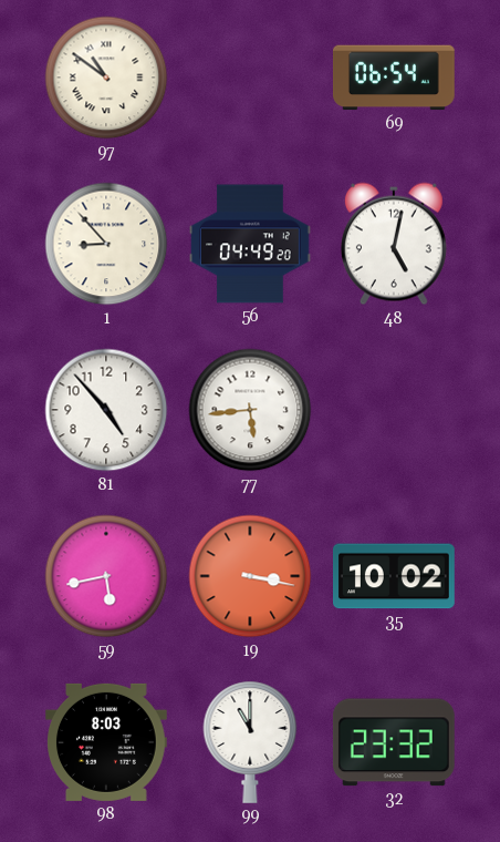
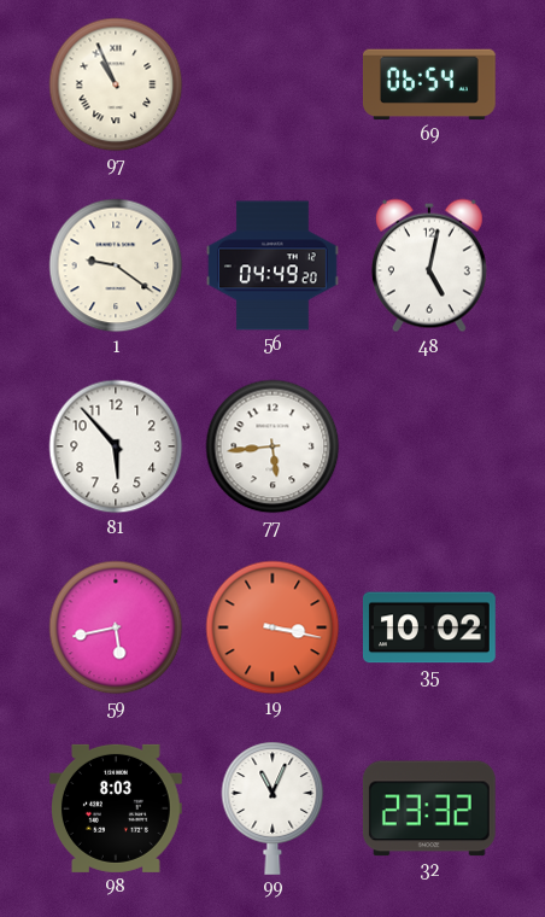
97: 10:51 -> 10:56
1: 8:53 -> 9:21
81: 4:53 -> 5:53
99: 11:00 -> 11:04
